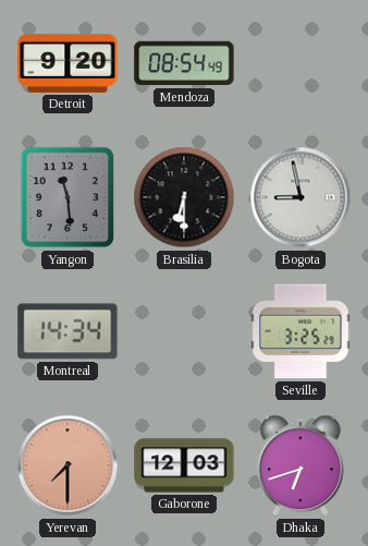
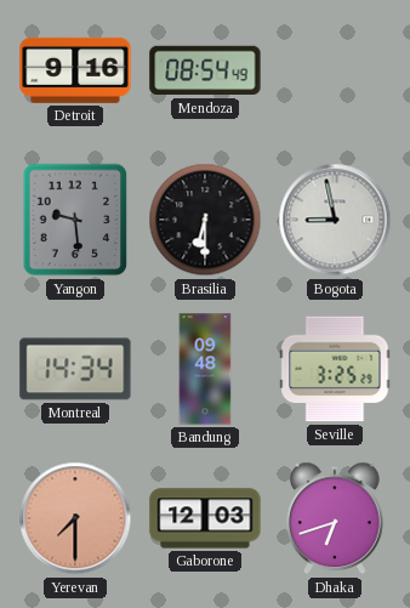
Detroit: 9:20 -> 9:16
Yangon: 11:29 -> 9:29
Bandung: none -> 09:48
